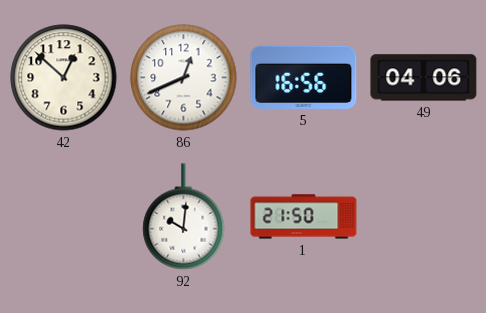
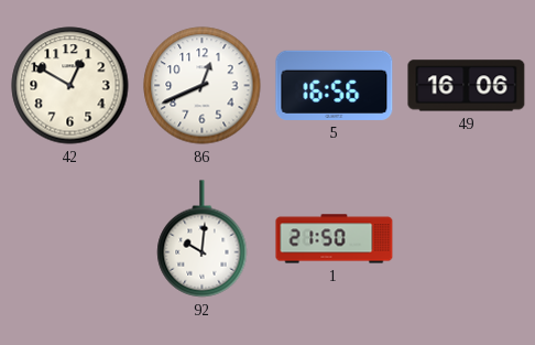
42: 12:52 -> 12:50
49: 04:06 -> 16:06
